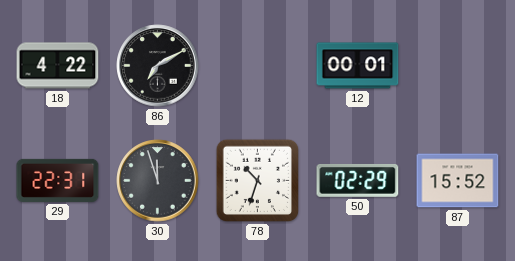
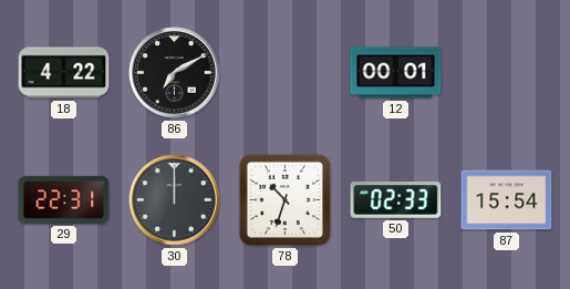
30: 11:57 -> 12:00
50: 02:29 -> 02:33
87: 15:52 -> 15:54
